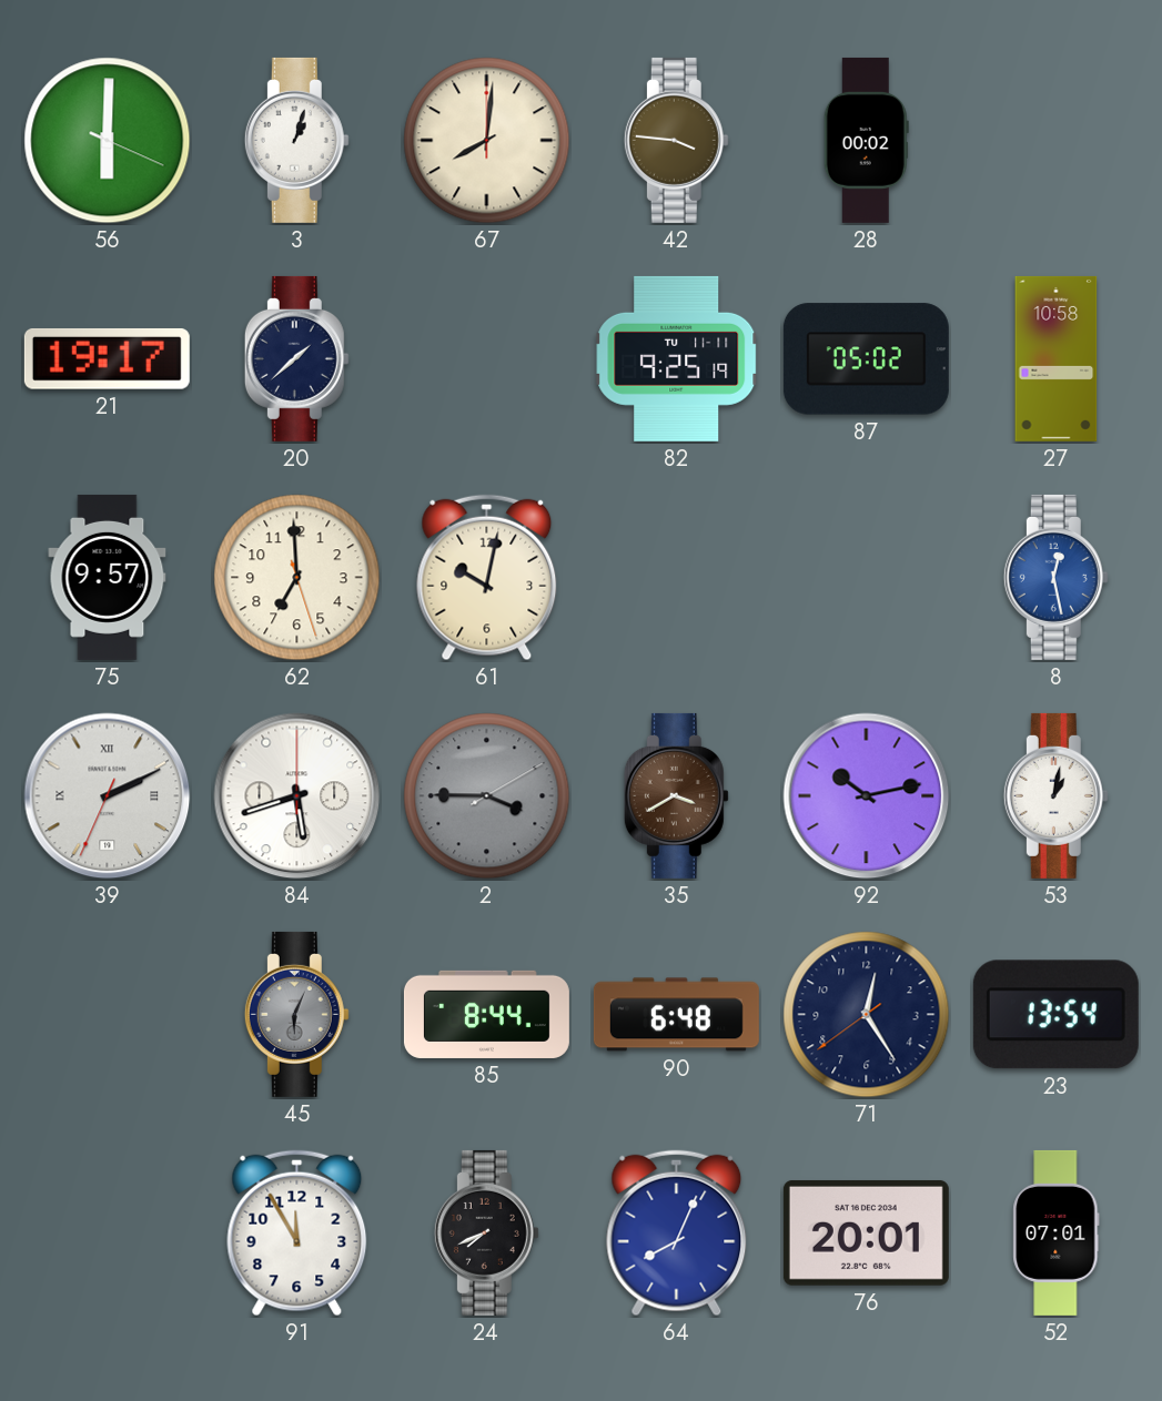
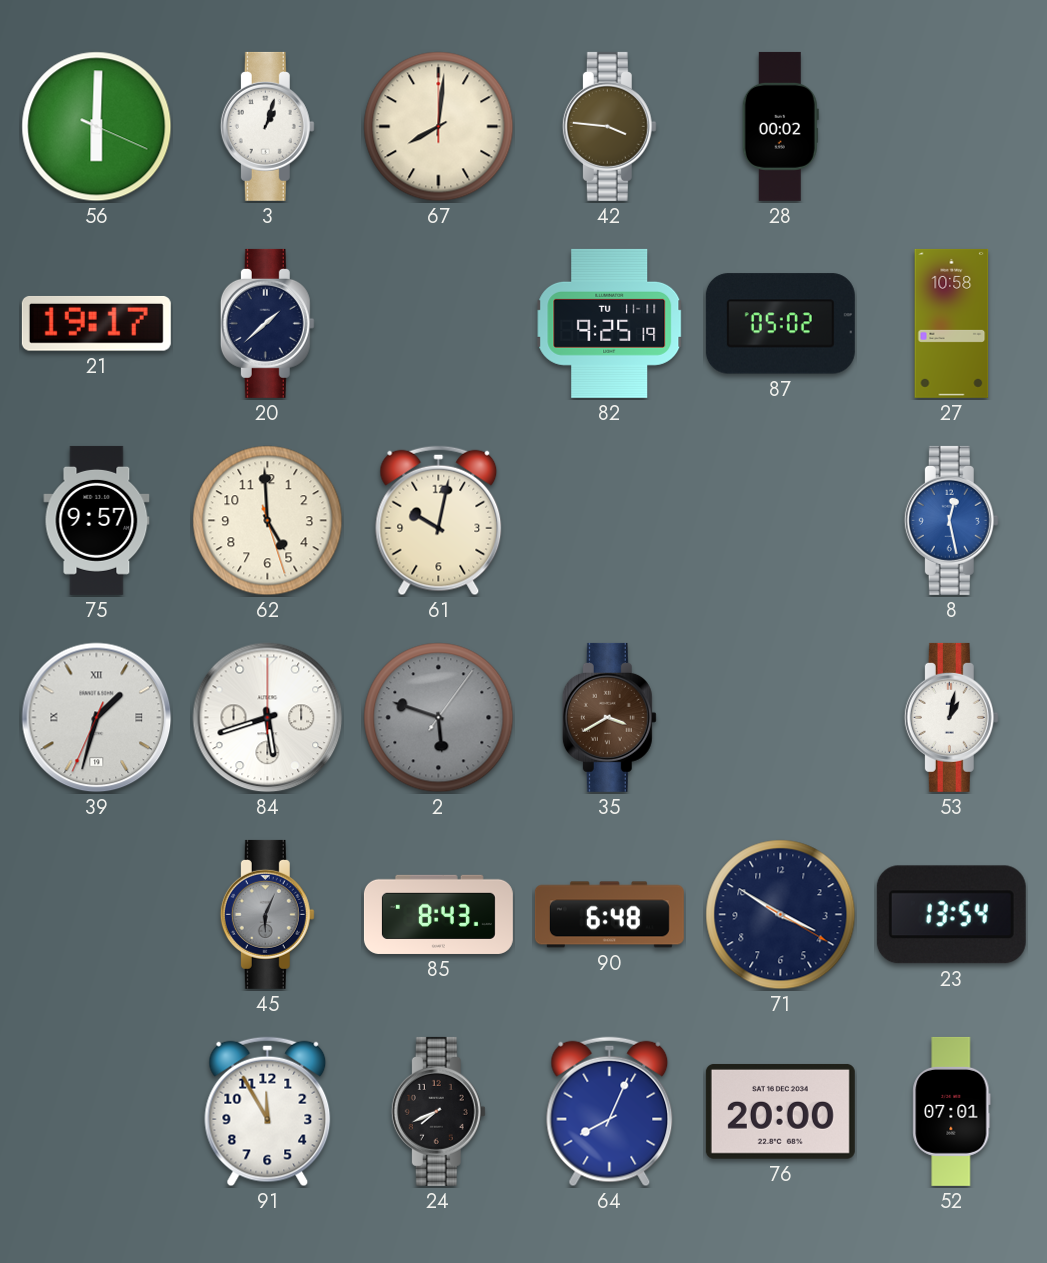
62: 6:59 -> 4:59
39: 2:10 -> 1:32
2: 3:45 -> 5:48
92: 10:13 -> none
85: 8:44 -> 8:43
71: 12:24 -> 3:50
76: 20:01 -> 20:00
